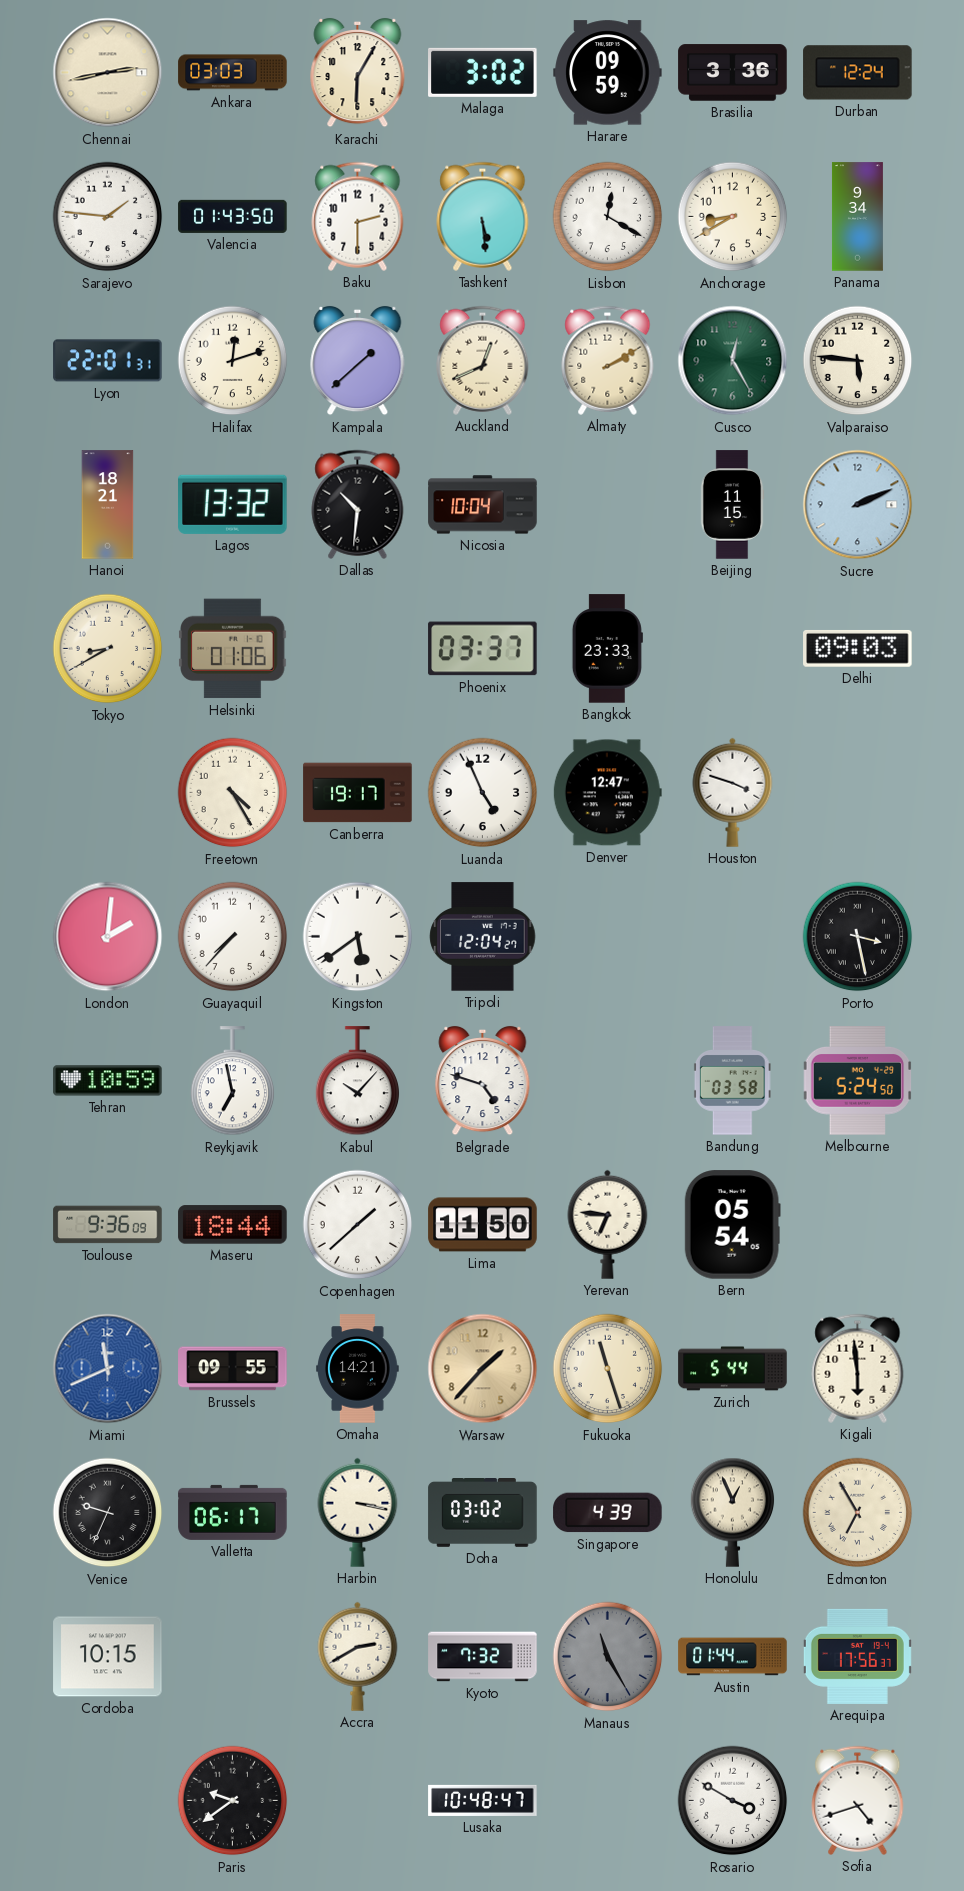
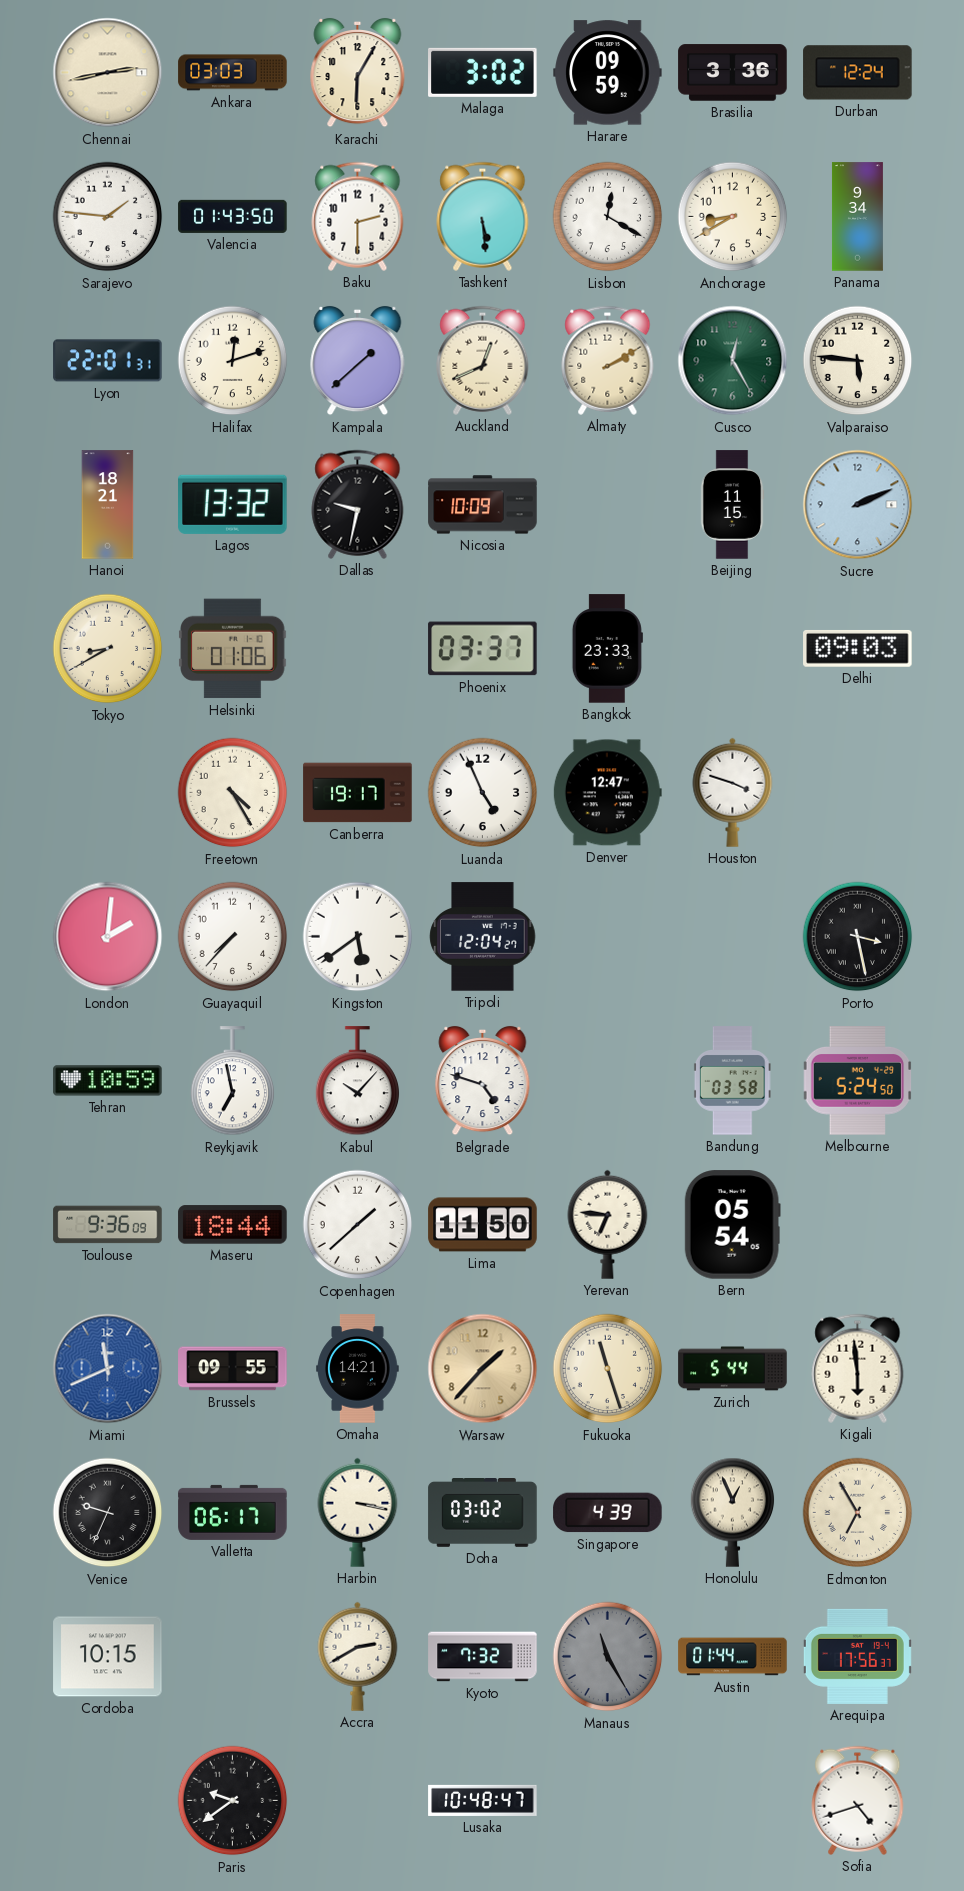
Dallas: 10:31 -> 9:32
Nicosia: 10:04 -> 10:09
Rosario: 3:50 -> none
